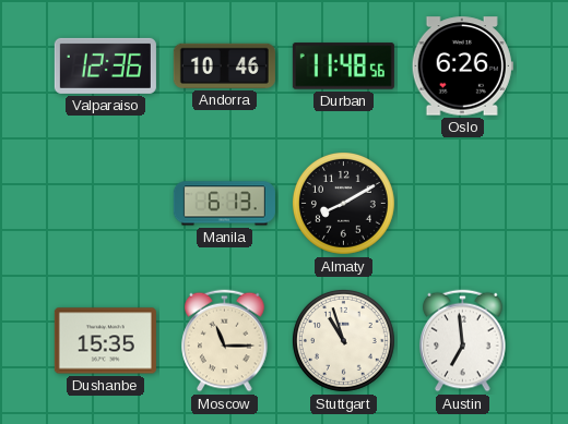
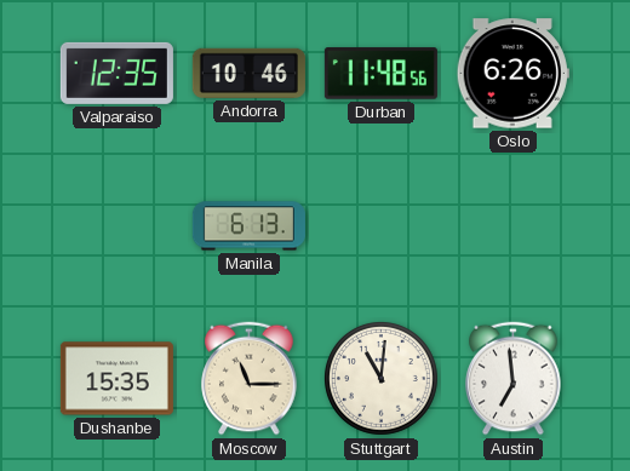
Valparaiso: 12:36 -> 12:35
Almaty: 8:10 -> none
Stuttgart: 10:57 -> 11:01
